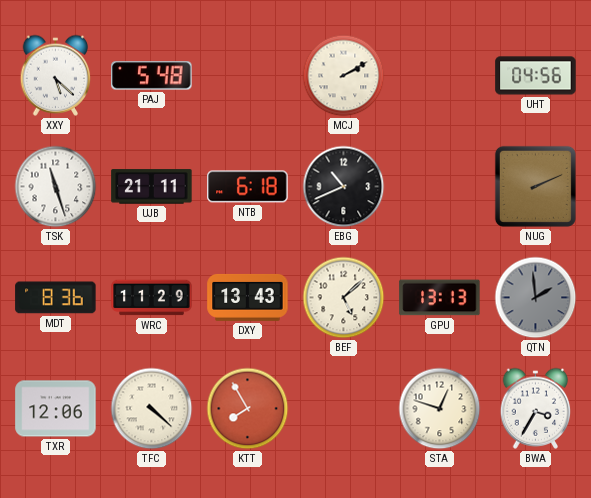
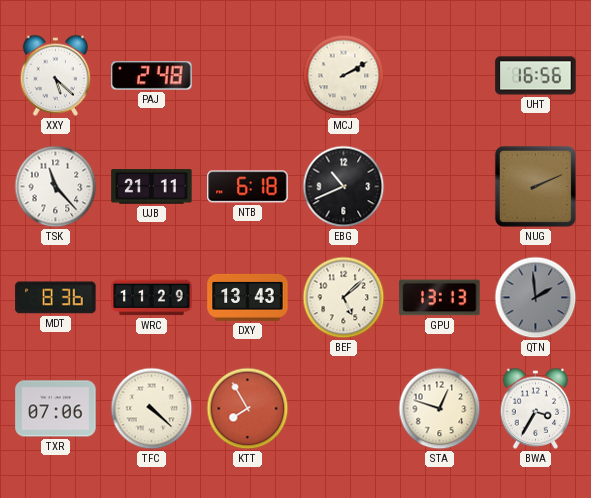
PAJ: 5:48 -> 2:48
UHT: 04:56 -> 16:56
TSK: 11:27 -> 11:23
TXR: 12:06 -> 07:06
